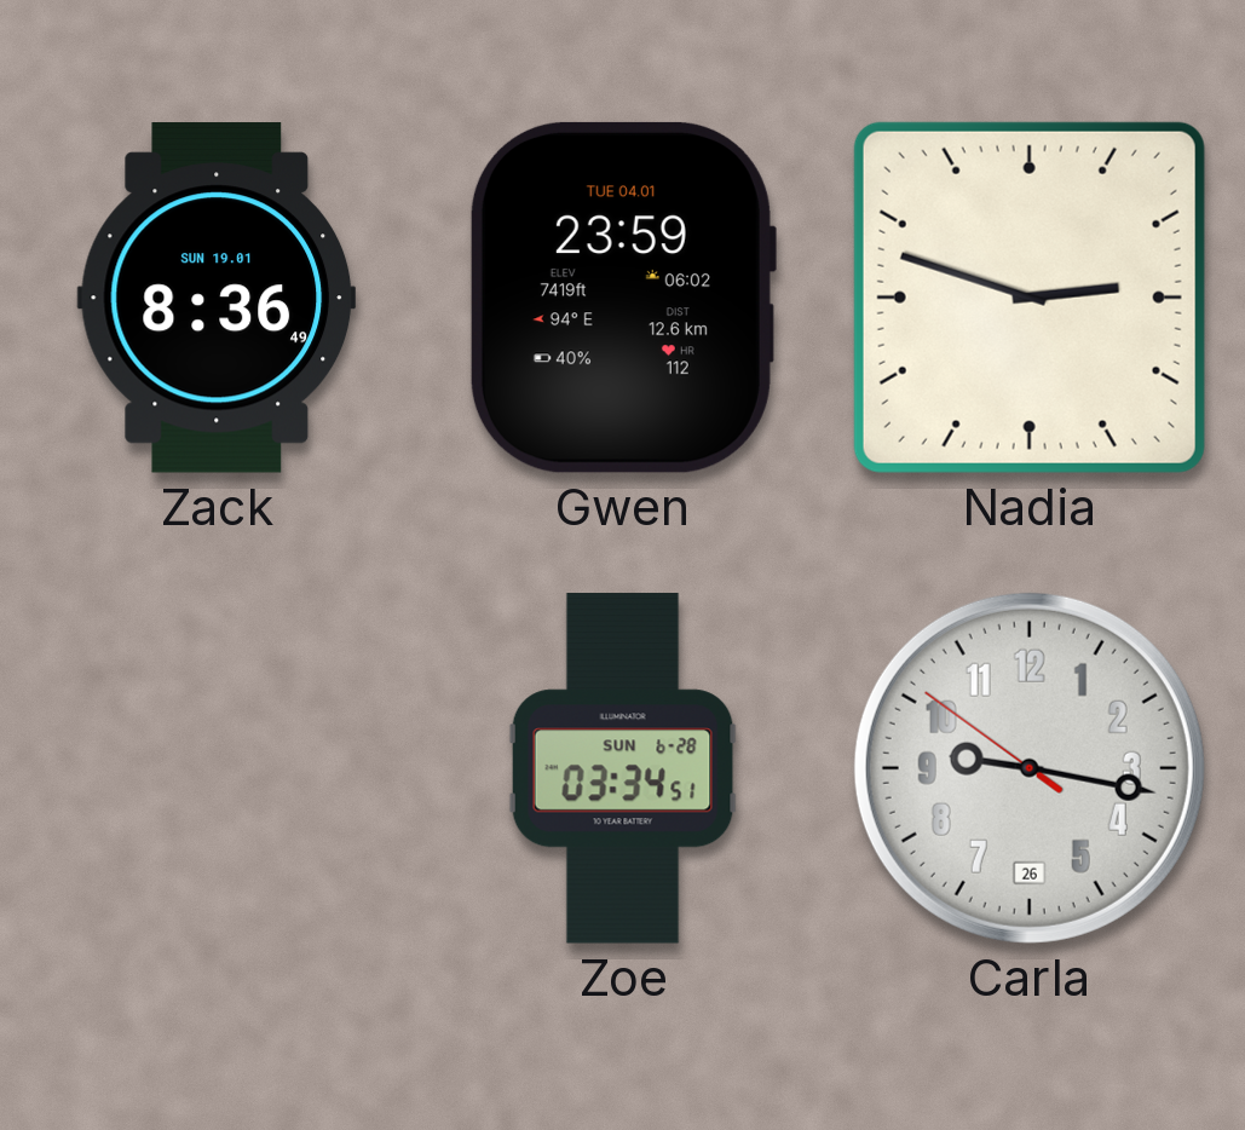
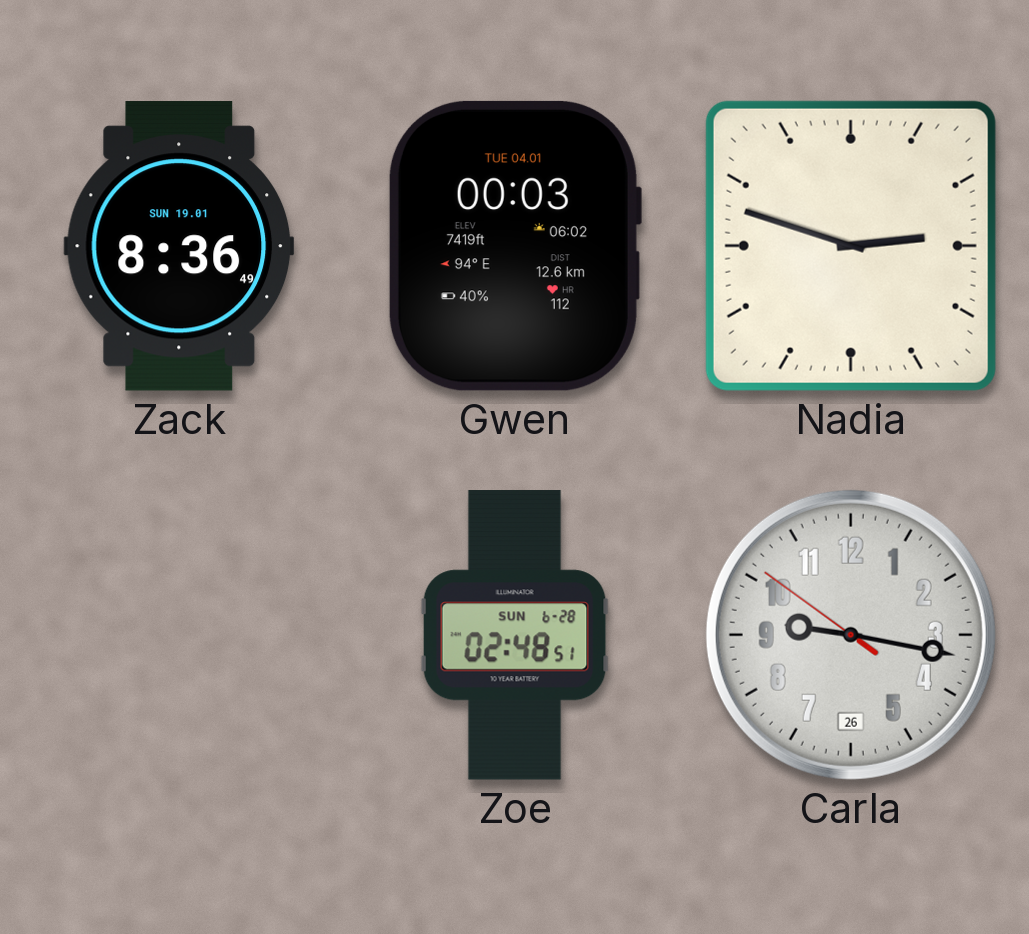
Gwen: 23:59 -> 00:03
Zoe: 03:34 -> 02:48
